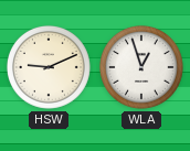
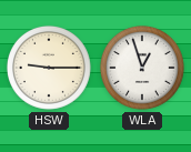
HSW: 9:11 -> 9:15
